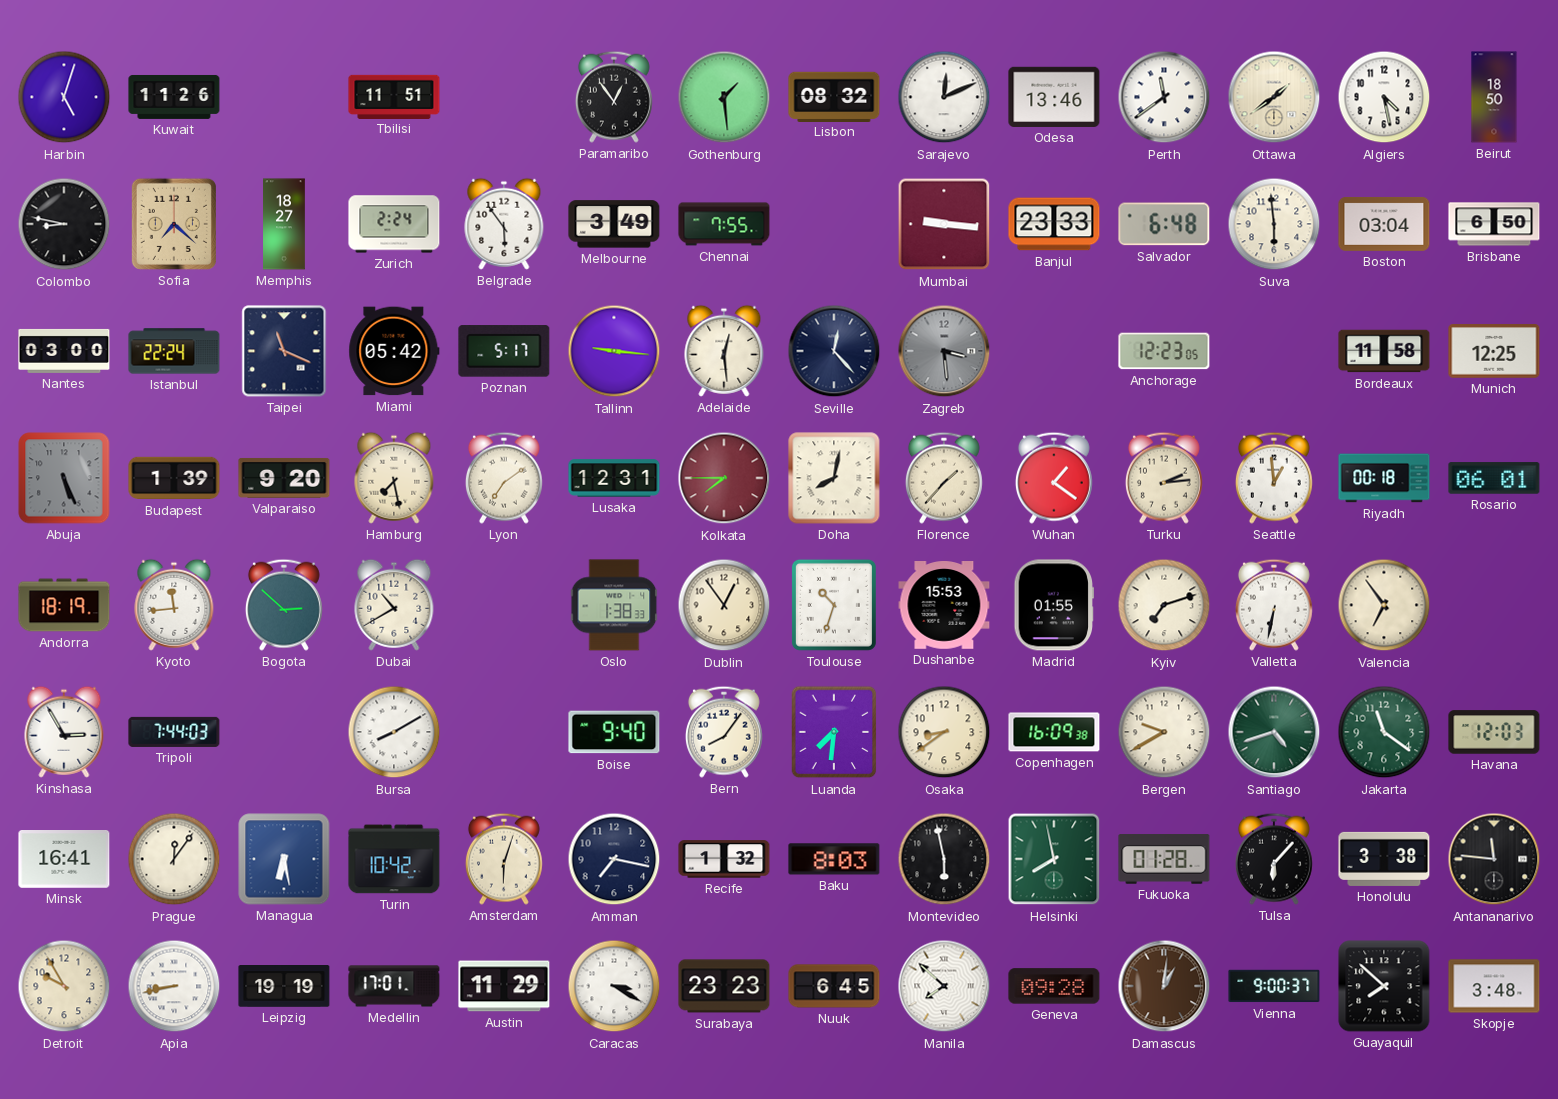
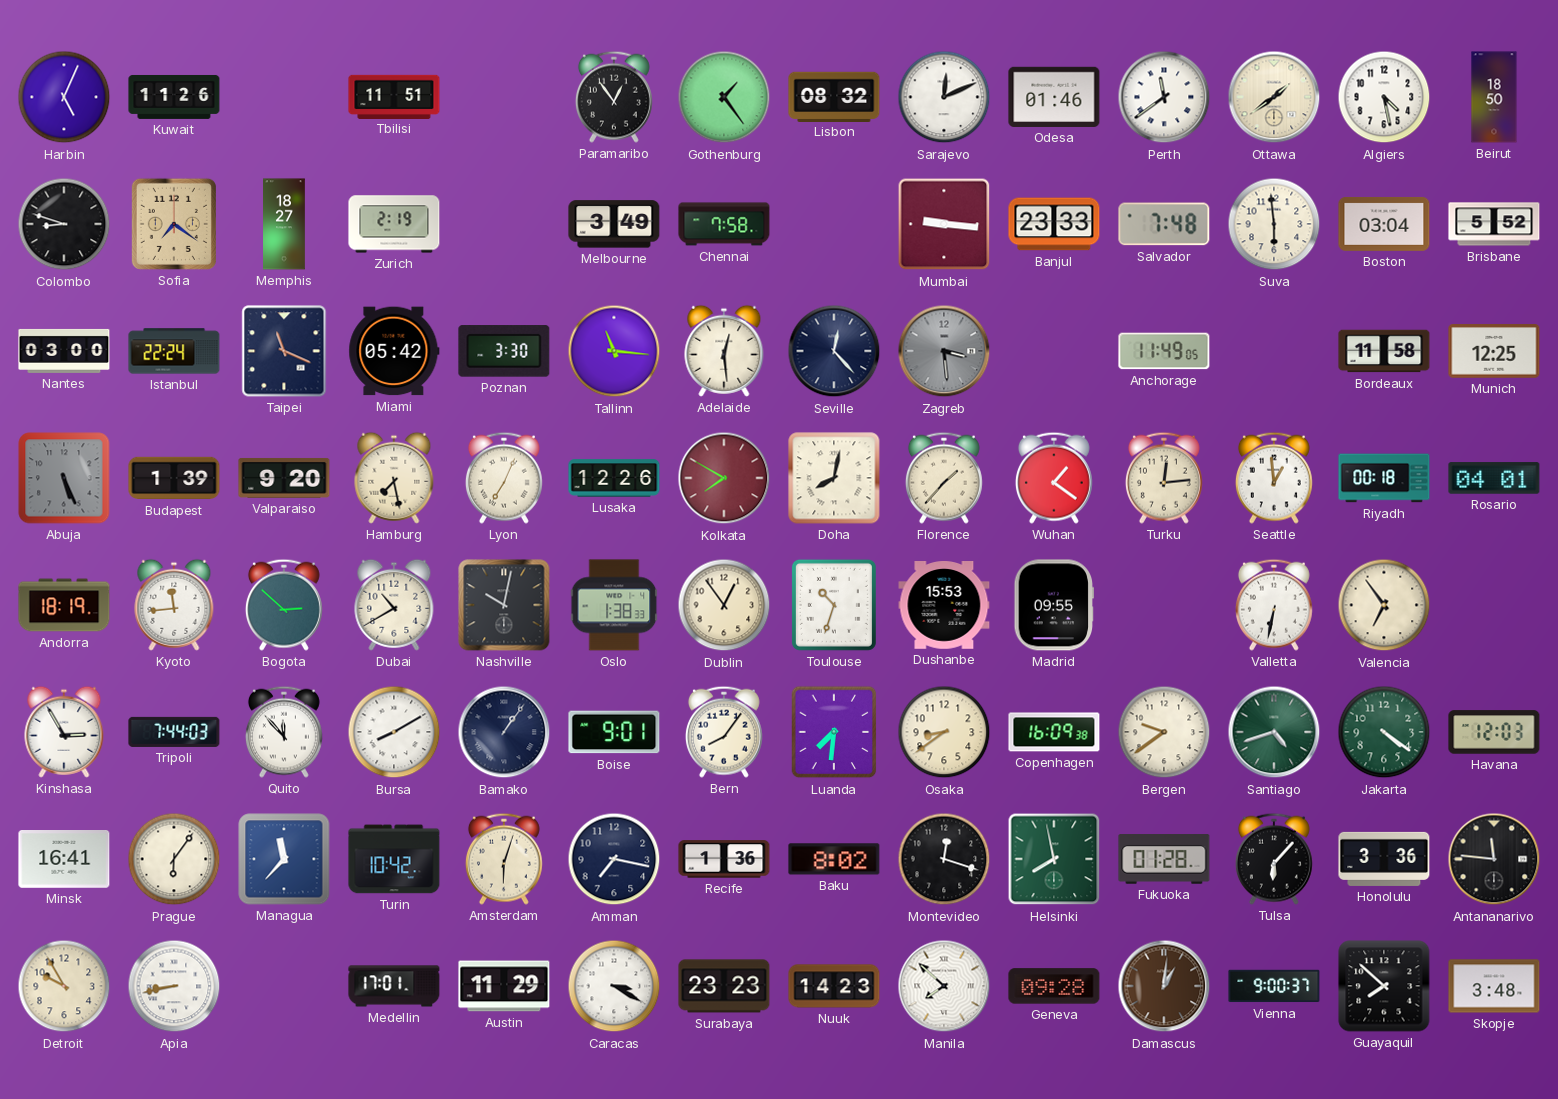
Harbin: 5:03 -> 5:04
Gothenburg: 1:29 -> 1:24
Odesa: 13:46 -> 01:46
Colombo: 8:47 -> 8:48
Sofia: 7:22 -> 7:21
Zurich: 2:24 -> 2:19
Belgrade: 5:54 -> none
Chennai: 7:55 -> 7:58
Salvador: 6:48 -> 7:48
Brisbane: 6:50 -> 5:52
Poznan: 5:17 -> 3:30
Tallinn: 9:16 -> 11:16
Anchorage: 12:23 -> 11:49
Lyon: 7:09 -> 7:04
Lusaka: 12:31 -> 12:26
Kolkata: 7:45 -> 7:50
Turku: 2:14 -> 12:14
Rosario: 06:01 -> 04:01
Nashville: none -> 10:02
Madrid: 01:55 -> 09:55
Kyiv: 7:12 -> none
Quito: none -> 11:53
Bamako: none -> 1:06
Boise: 9:40 -> 9:01
Bergen: 9:40 -> 9:39
Jakarta: 11:21 -> 4:21
Prague: 12:06 -> 6:06
Managua: 6:28 -> 11:37
Recife: 1:32 -> 1:36
Baku: 8:03 -> 8:02
Montevideo: 5:58 -> 12:18
Honolulu: 3:38 -> 3:36
Leipzig: 19:19 -> none
Nuuk: 6:45 -> 14:23
